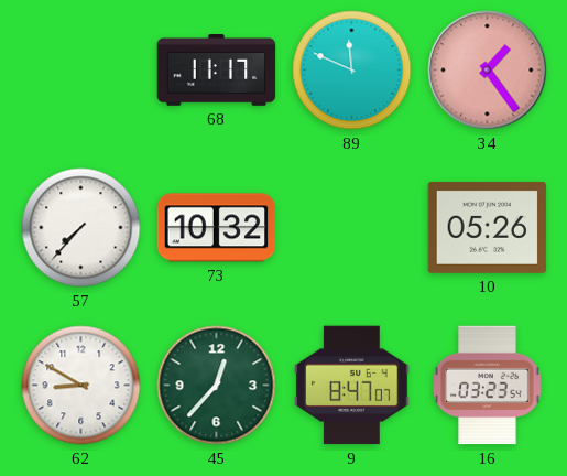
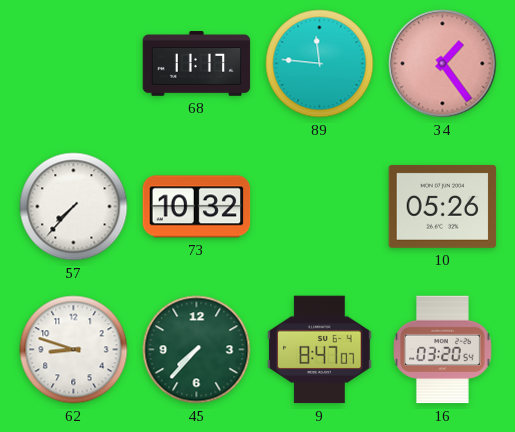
89: 11:49 -> 11:46
62: 8:50 -> 8:48
45: 12:37 -> 7:37
16: 03:23 -> 03:20
